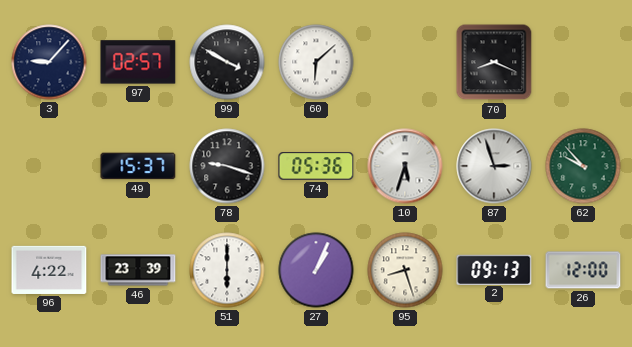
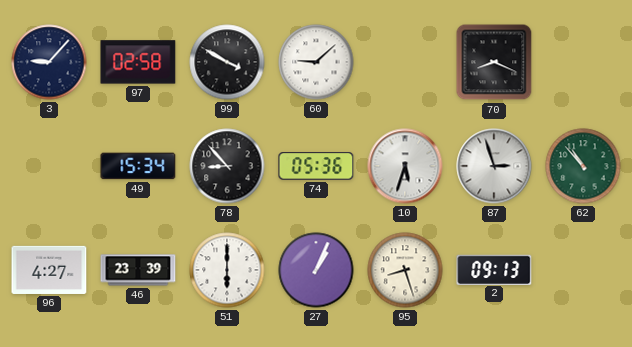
97: 02:57 -> 02:58
60: 6:08 -> 9:08
49: 15:37 -> 15:34
78: 9:18 -> 8:53
62: 9:53 -> 10:53
96: 4:22 -> 4:27
26: 12:00 -> none
